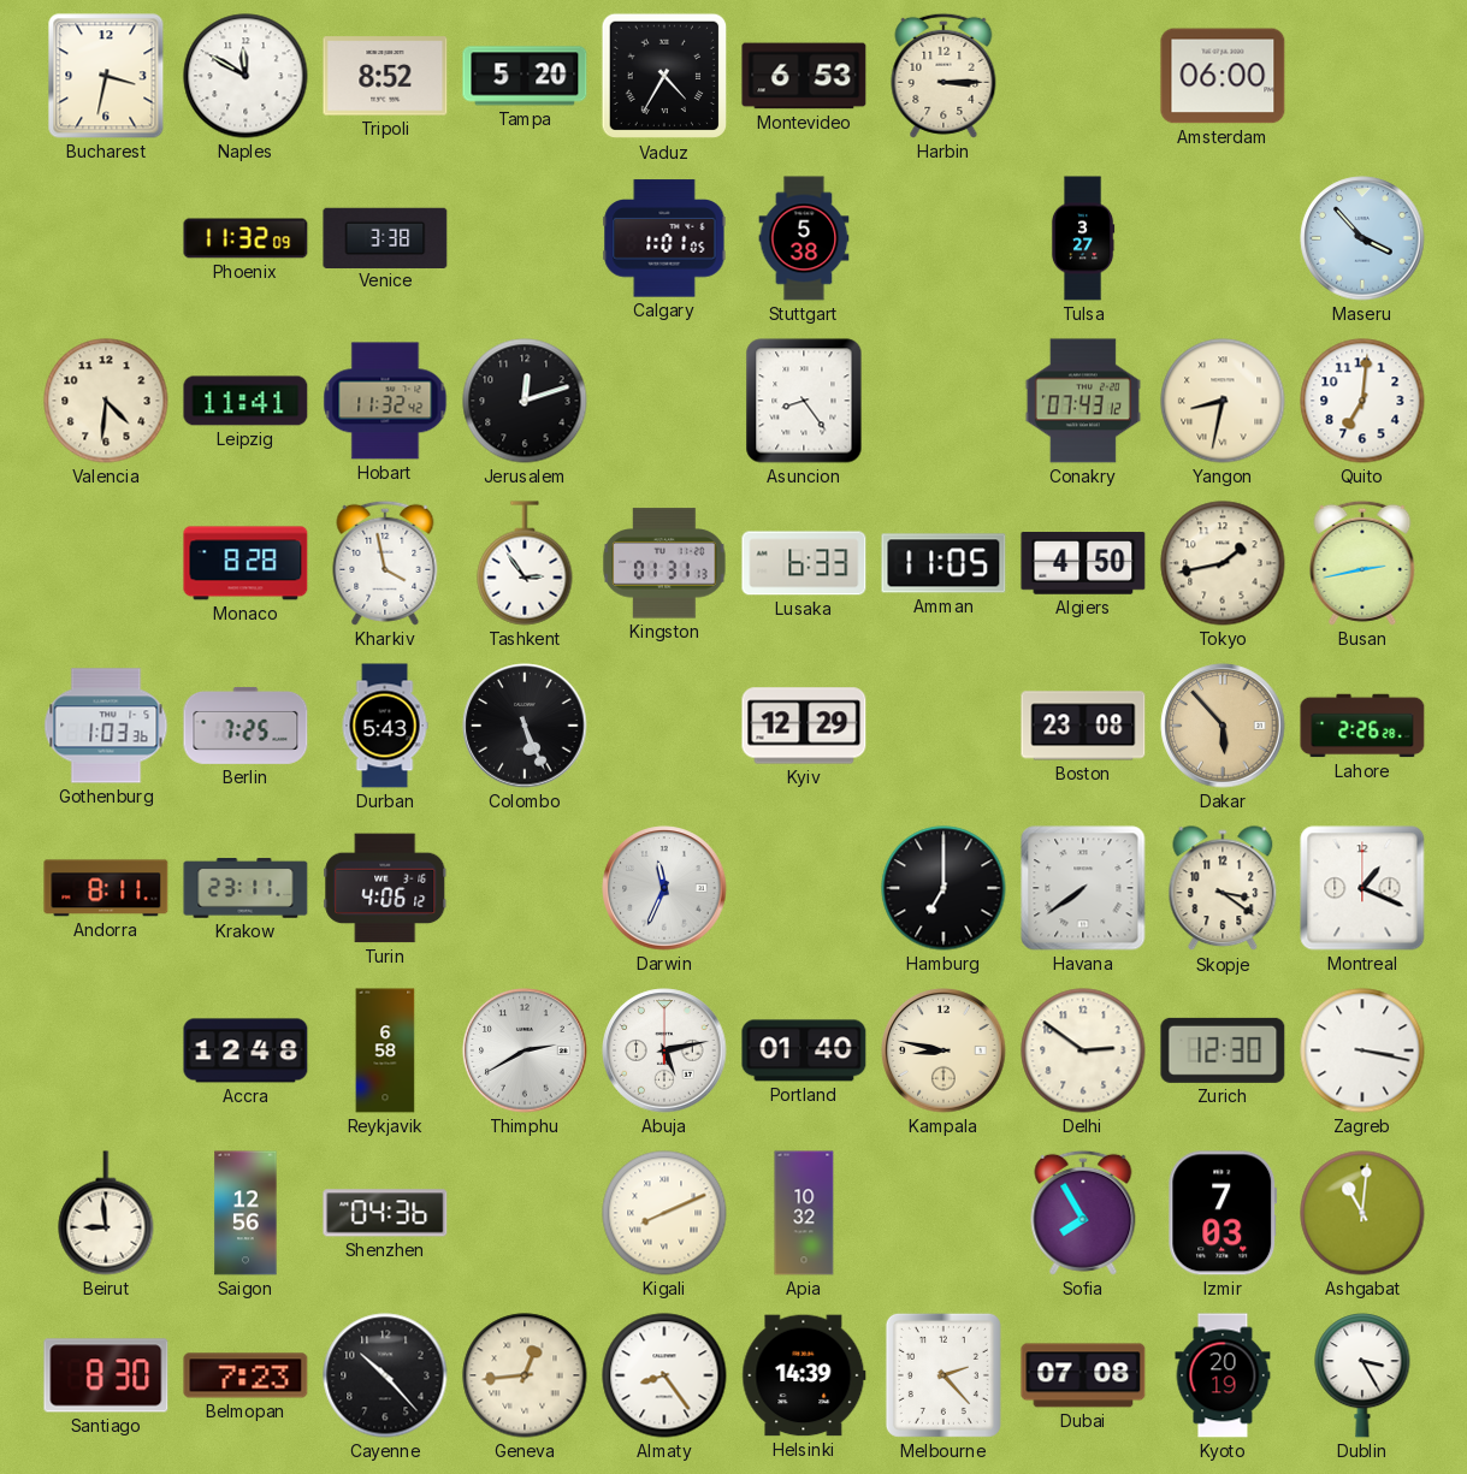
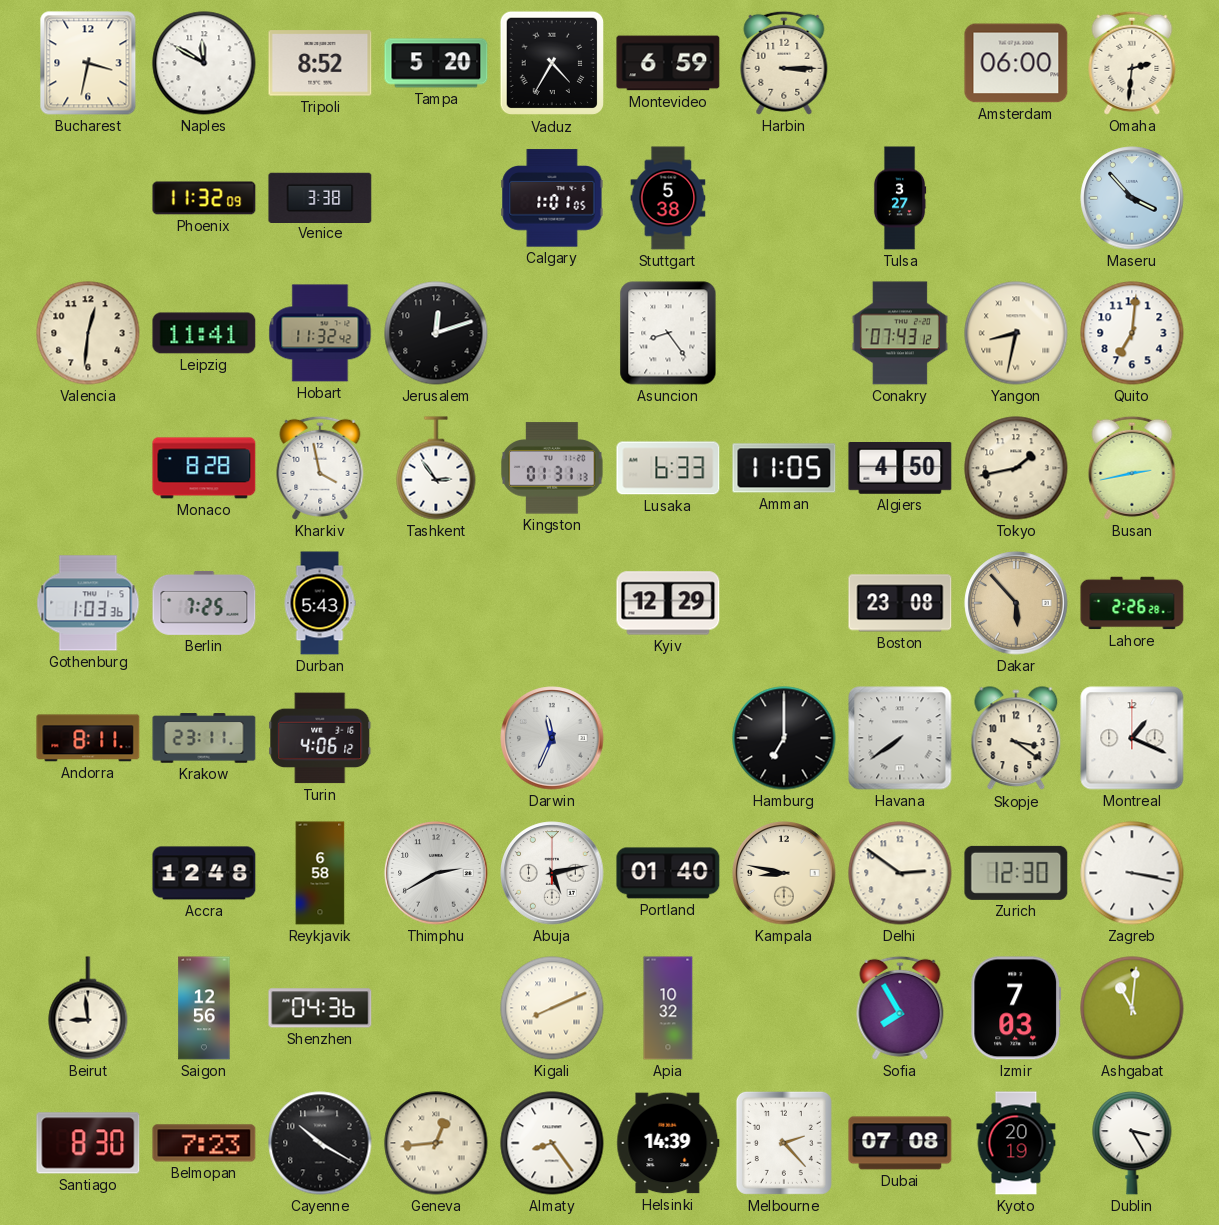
Montevideo: 6:53 -> 6:59
Omaha: none -> 2:31
Valencia: 4:31 -> 12:31
Colombo: 5:26 -> none
Cayenne: 10:23 -> 10:20
